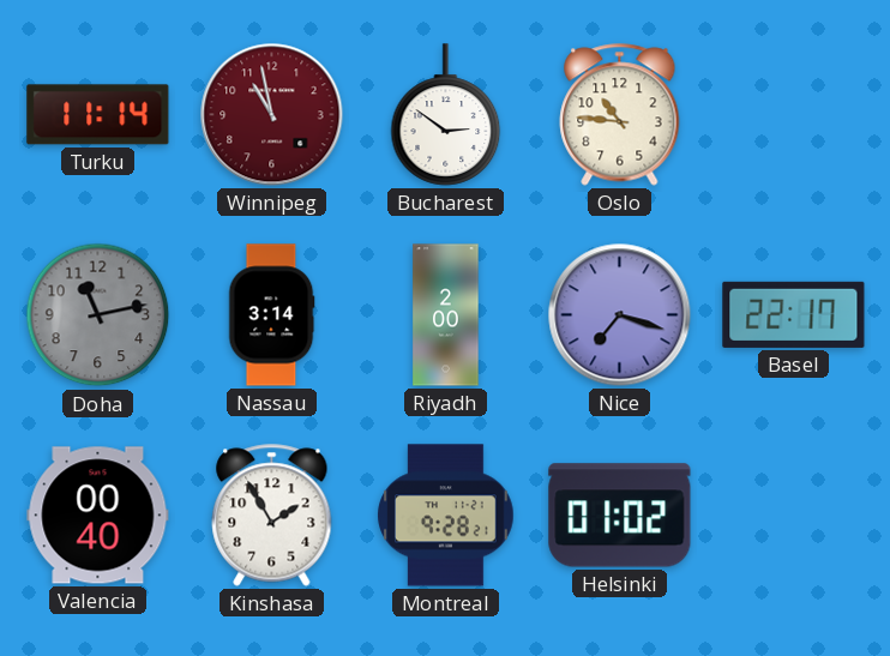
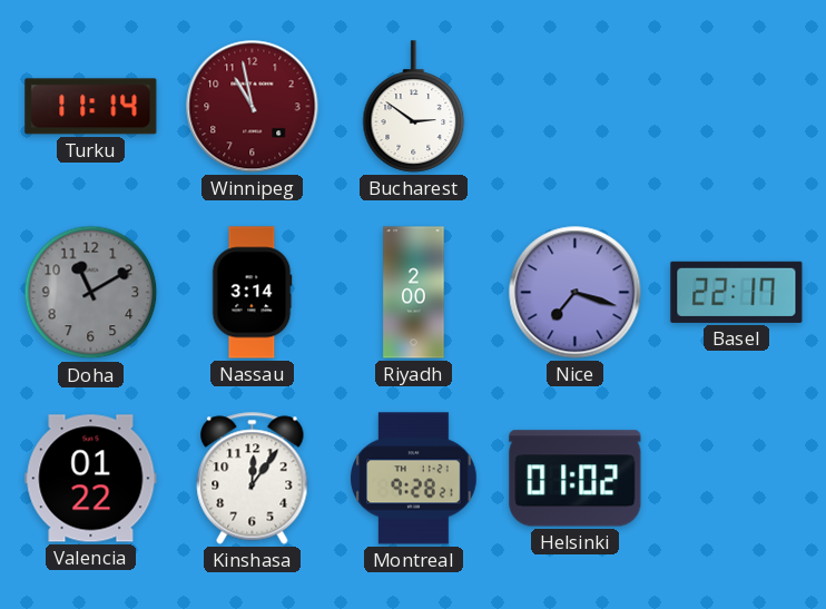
Oslo: 10:46 -> none
Doha: 11:13 -> 11:10
Valencia: 00:40 -> 01:22
Kinshasa: 1:55 -> 12:06
